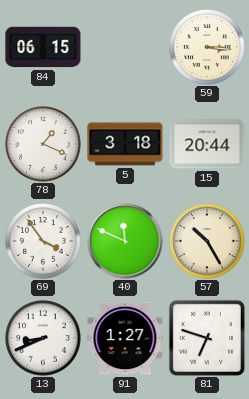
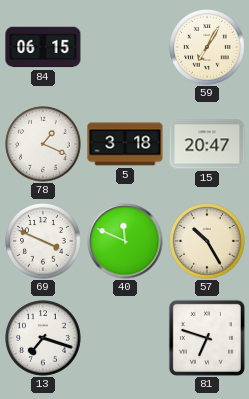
59: 3:16 -> 7:05
15: 20:44 -> 20:47
69: 3:54 -> 3:49
13: 8:41 -> 7:18
91: 1:27 -> none
